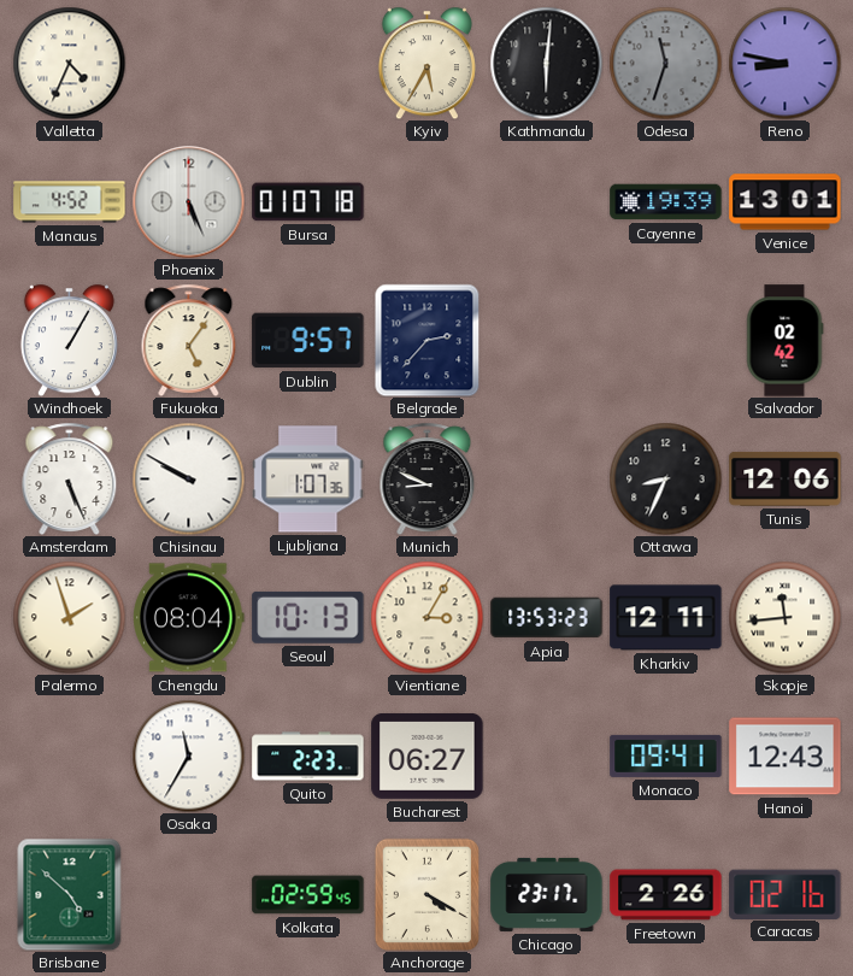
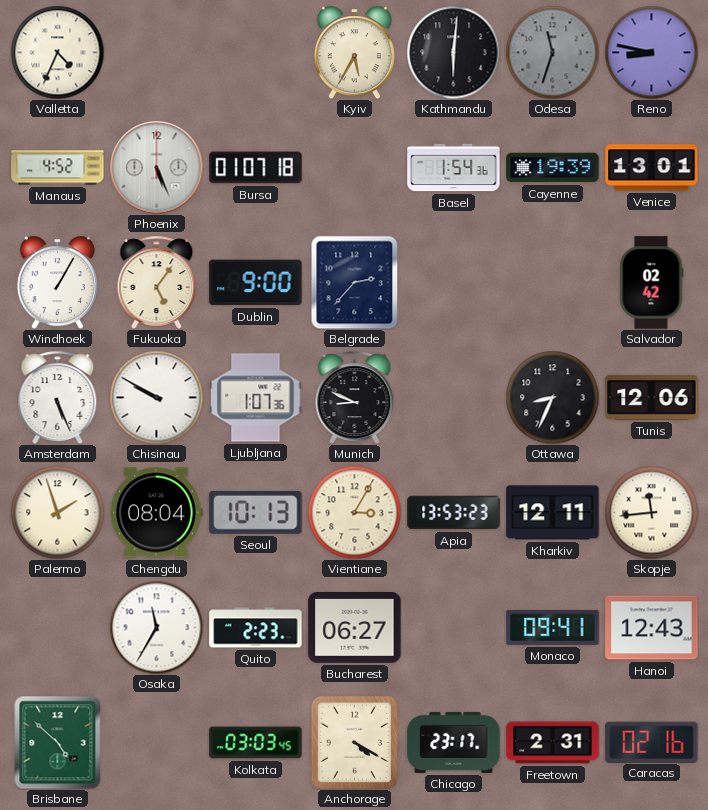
Basel: none -> 1:54
Dublin: 9:57 -> 9:00
Kolkata: 02:59 -> 03:03
Freetown: 2:26 -> 2:31
